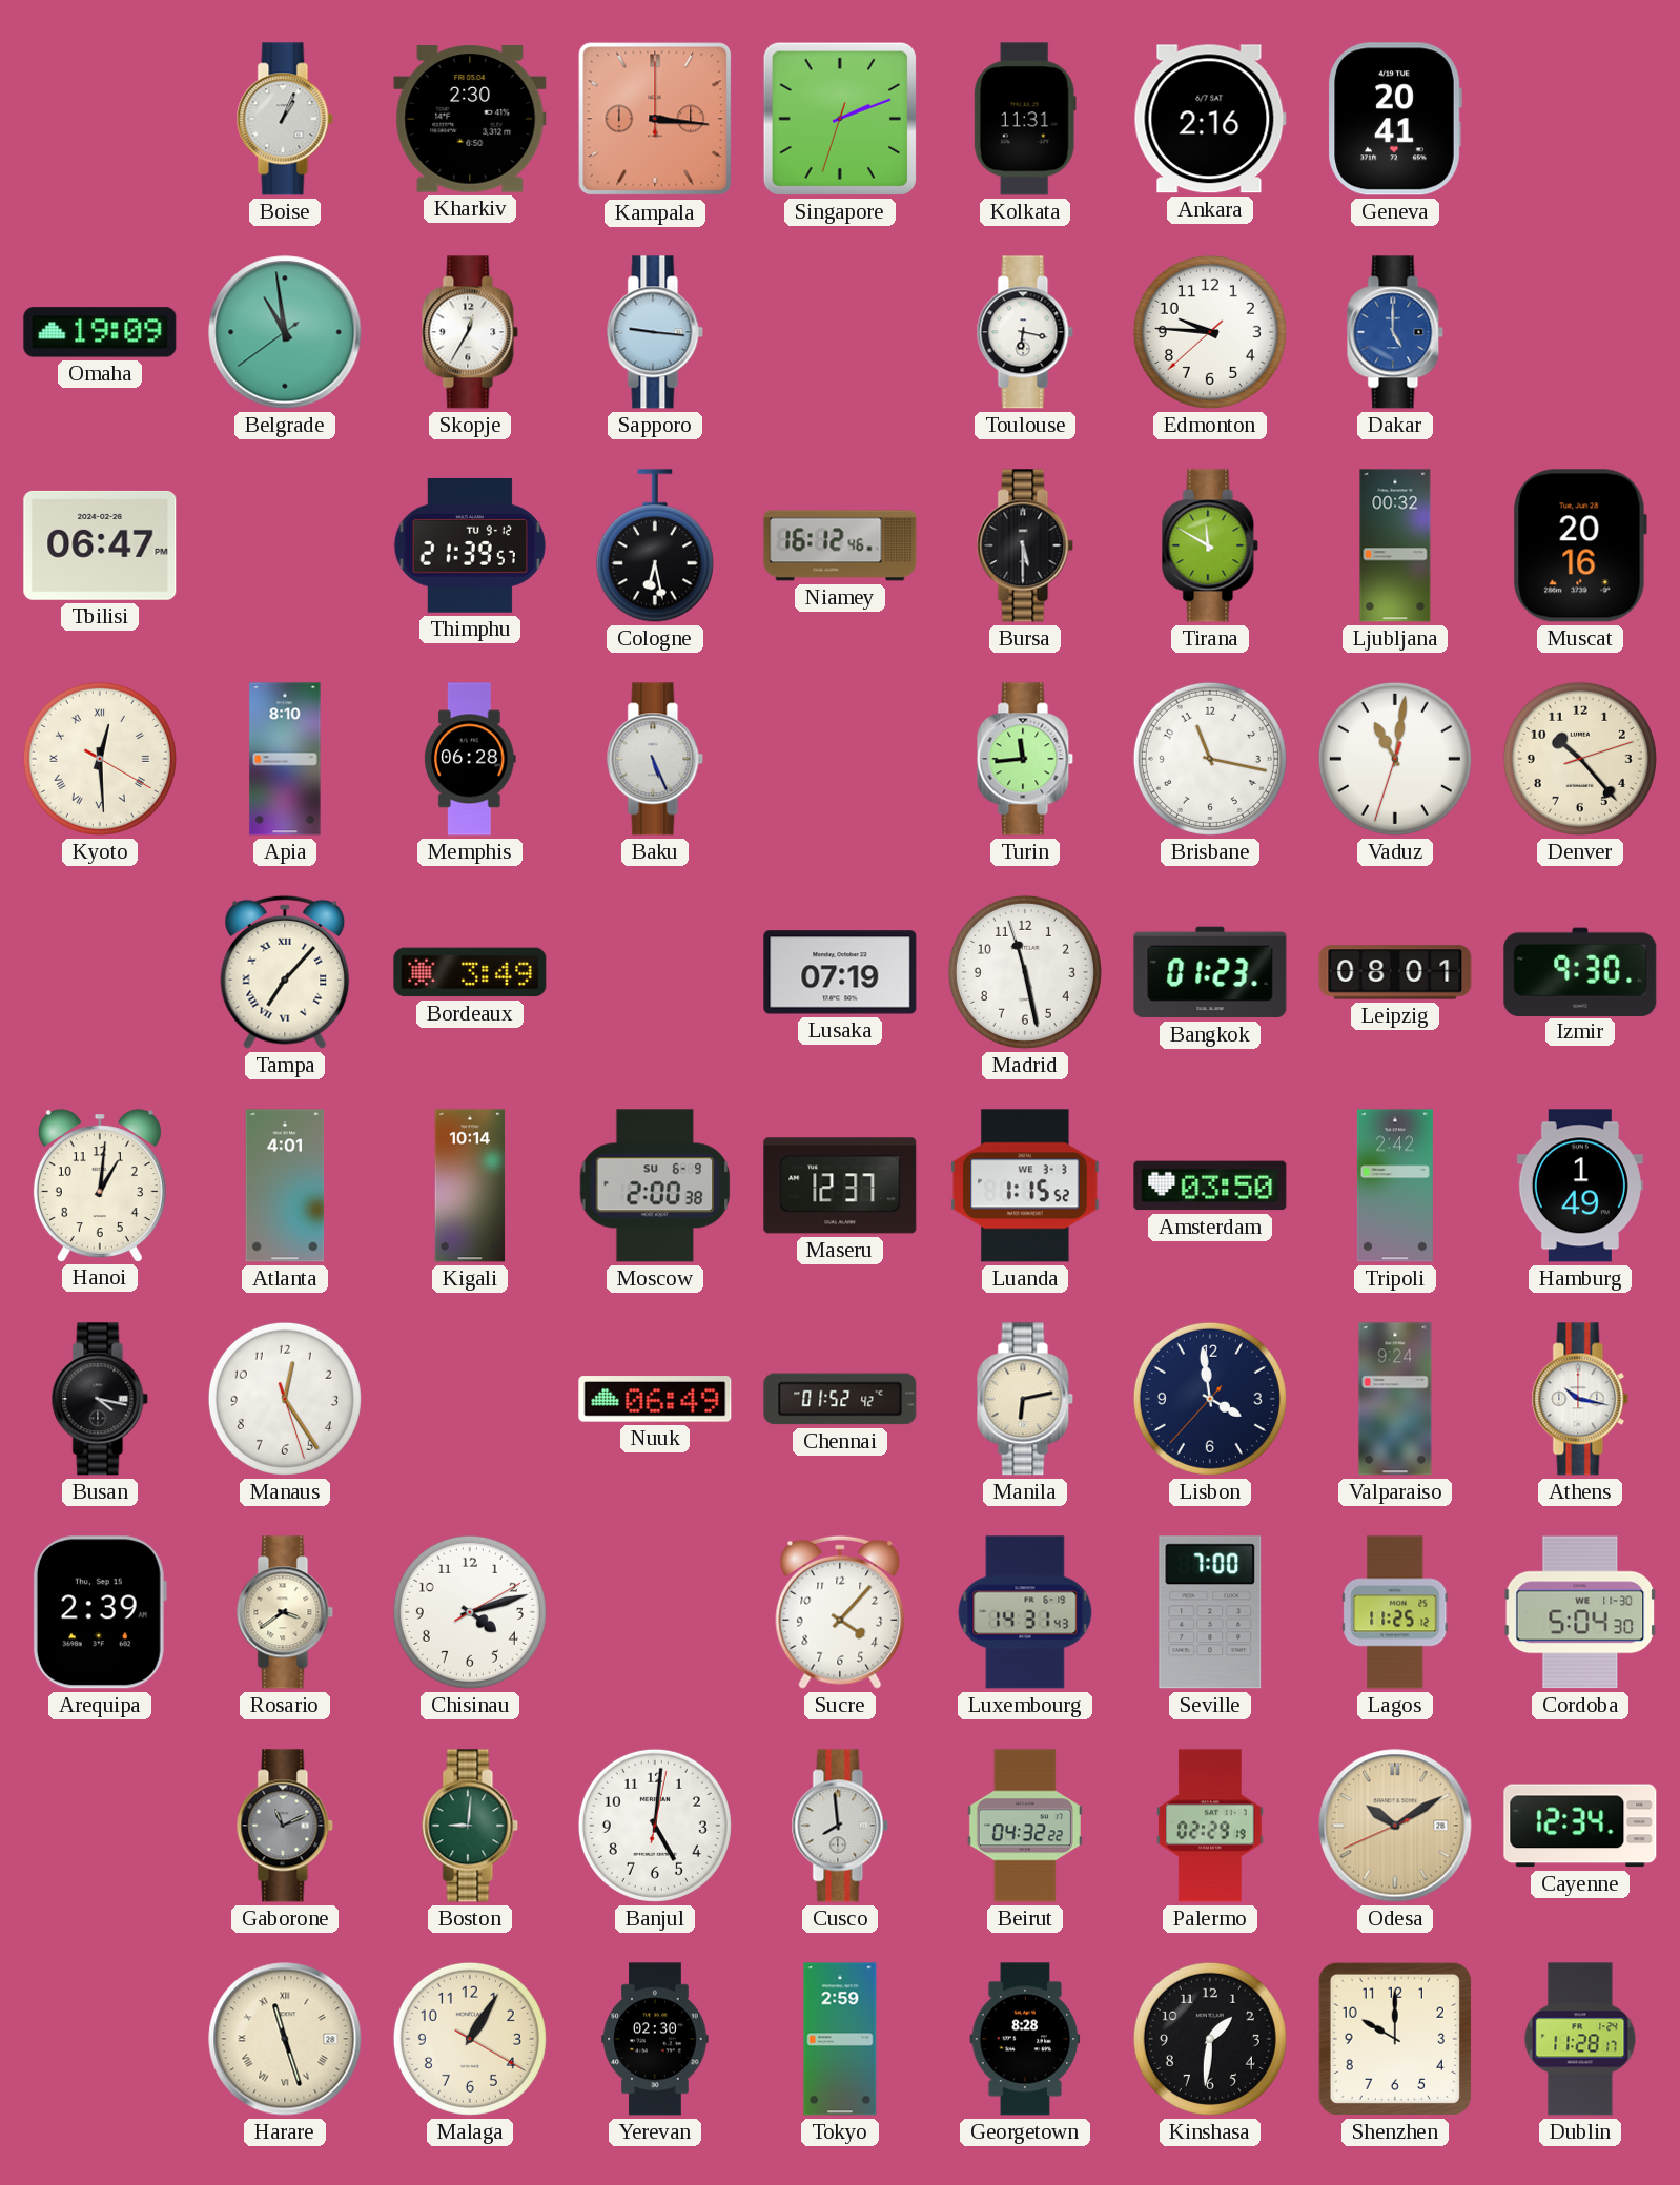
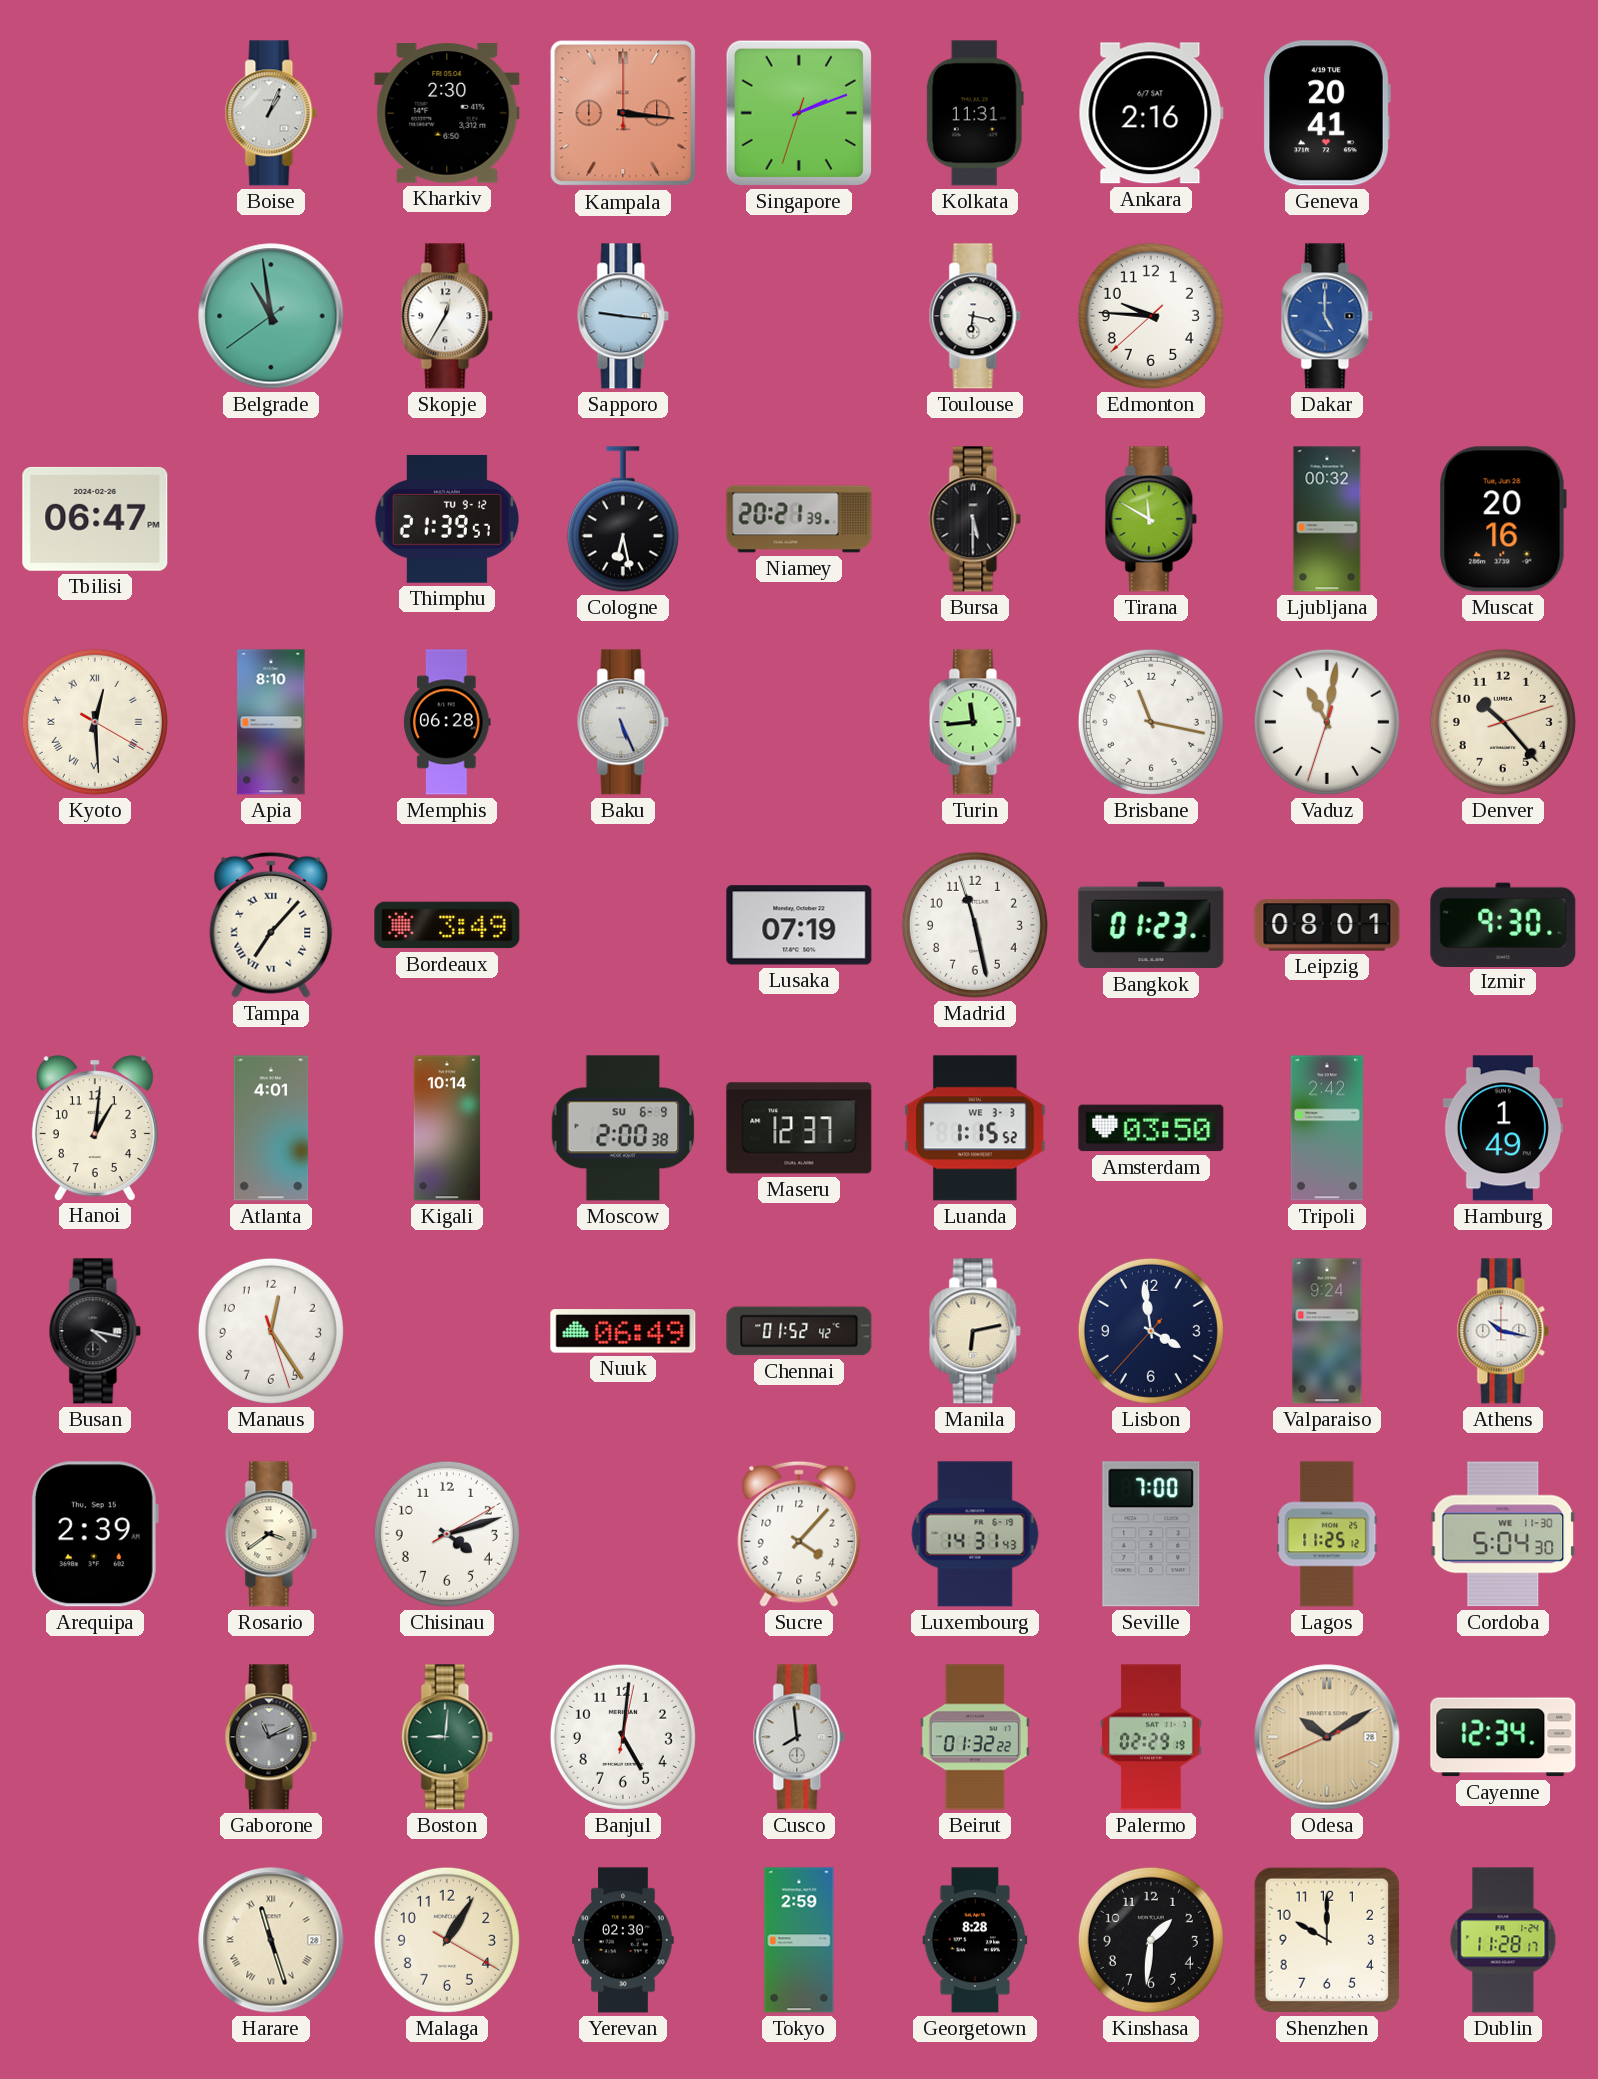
Omaha: 19:09 -> none
Niamey: 16:12 -> 20:21
Beirut: 04:32 -> 01:32
